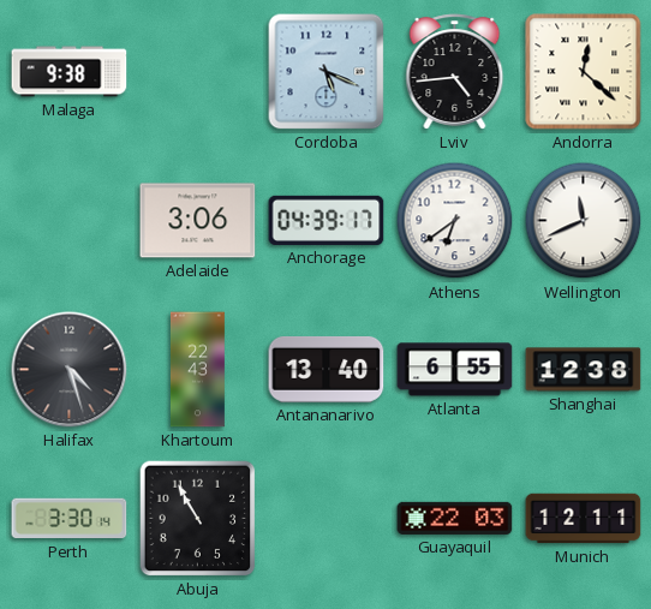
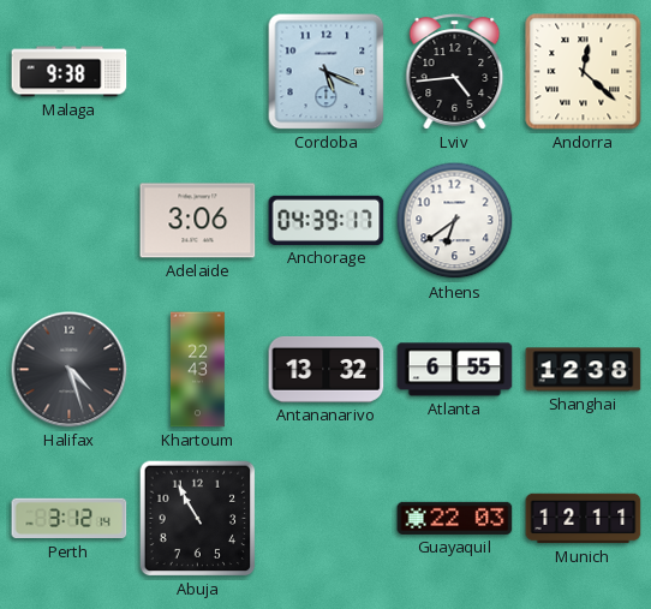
Wellington: 11:41 -> none
Antananarivo: 13:40 -> 13:32
Perth: 3:30 -> 3:12
